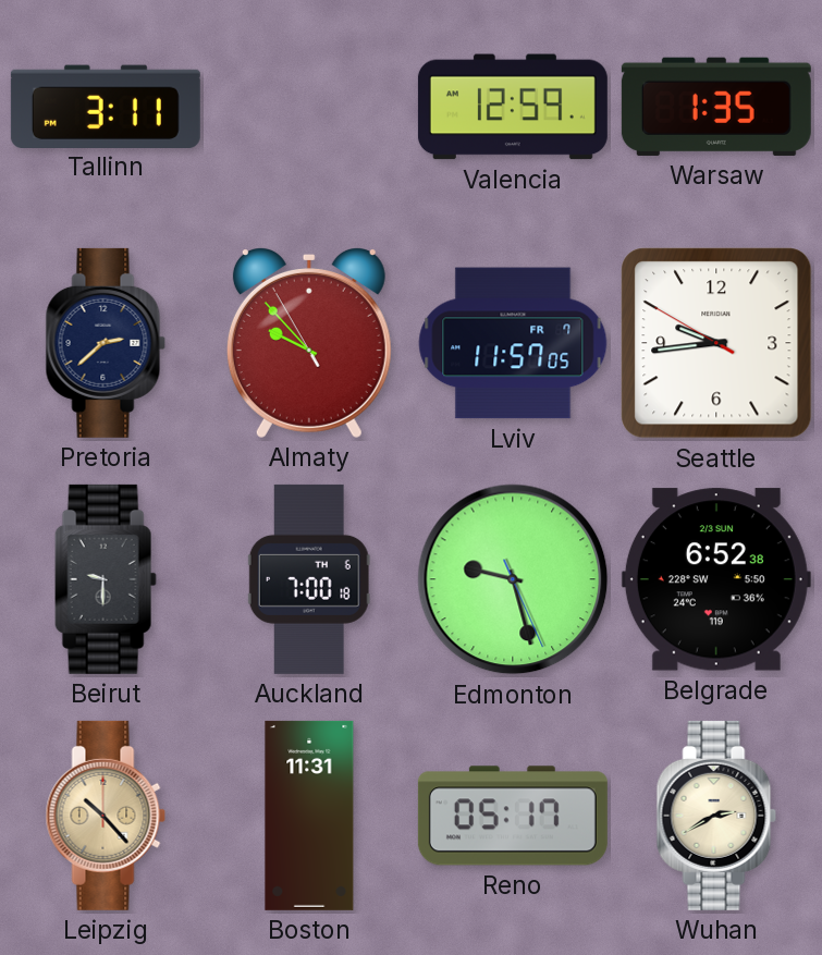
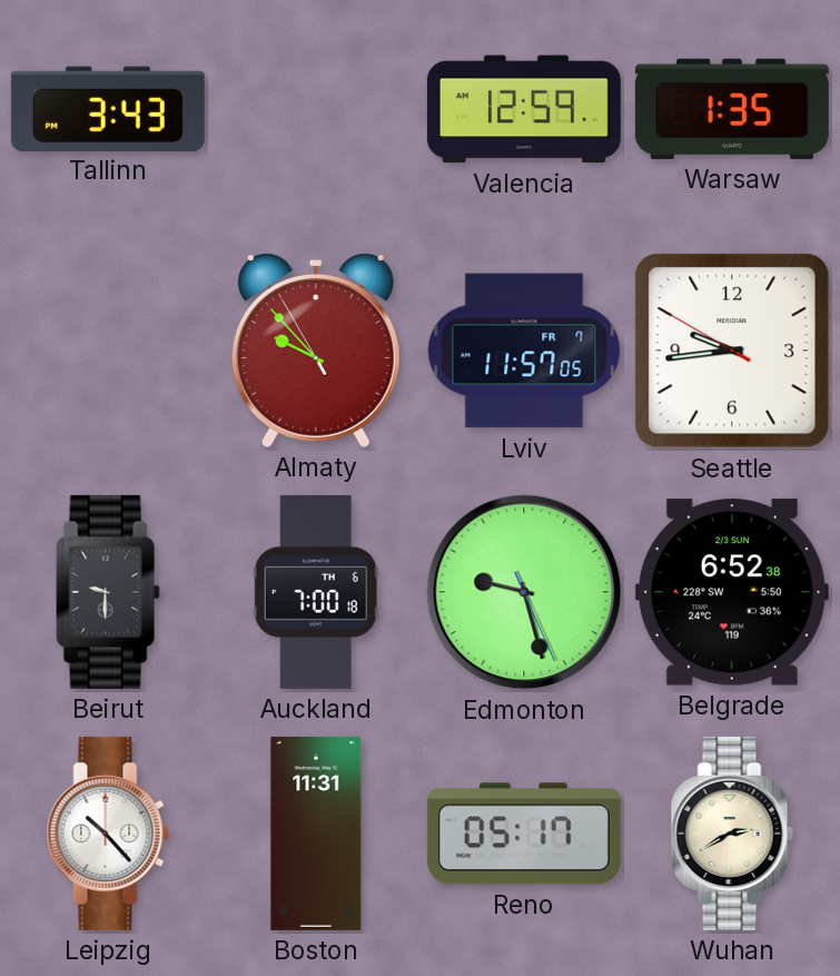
Tallinn: 3:11 -> 3:43
Pretoria: 2:38 -> none
Leipzig dial: champagne -> white
